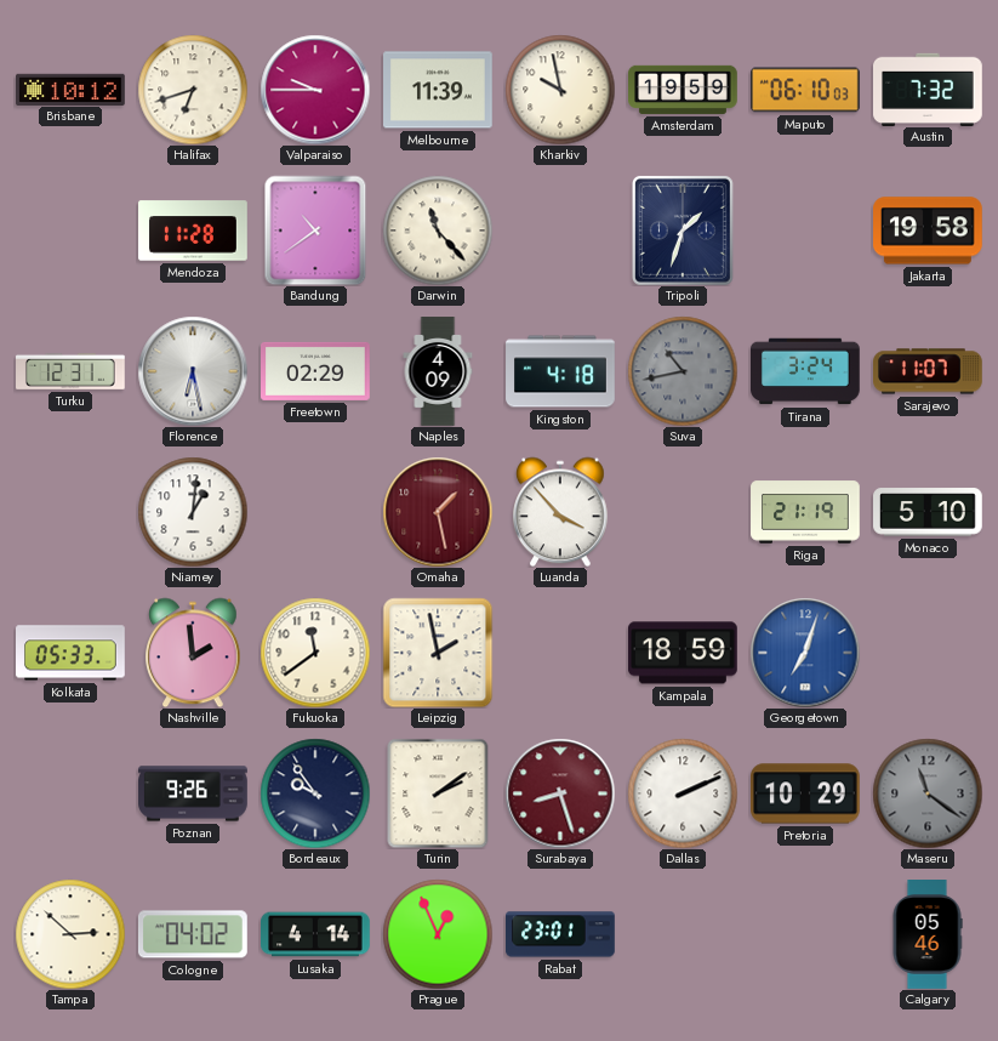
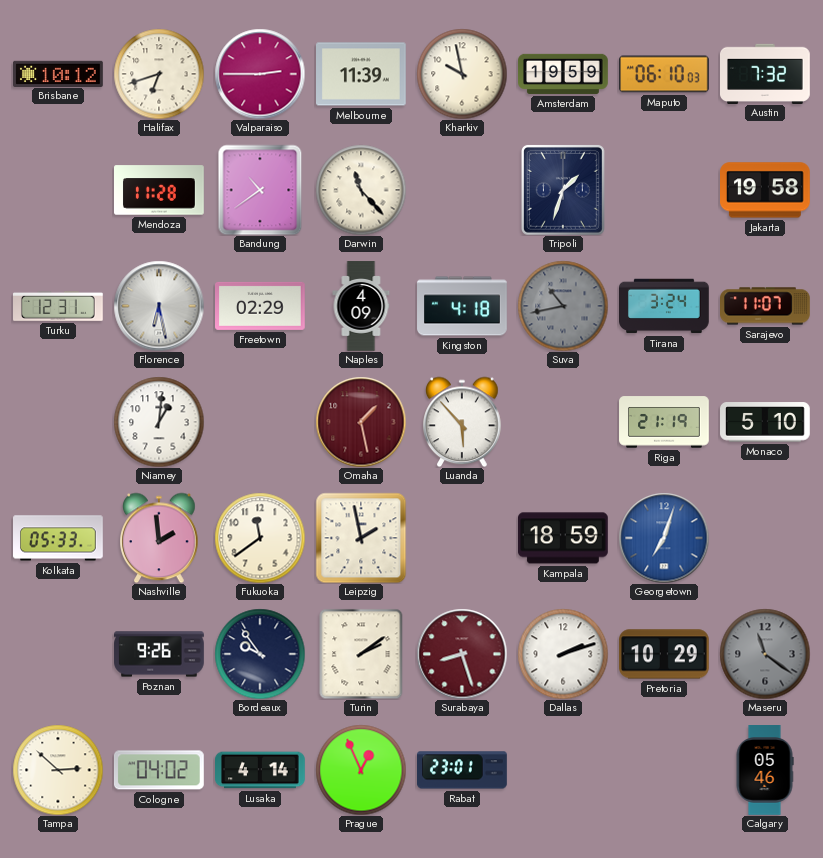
Valparaiso: 9:45 -> 2:45
Luanda: 3:53 -> 5:53
Dallas: 2:11 -> 2:12
